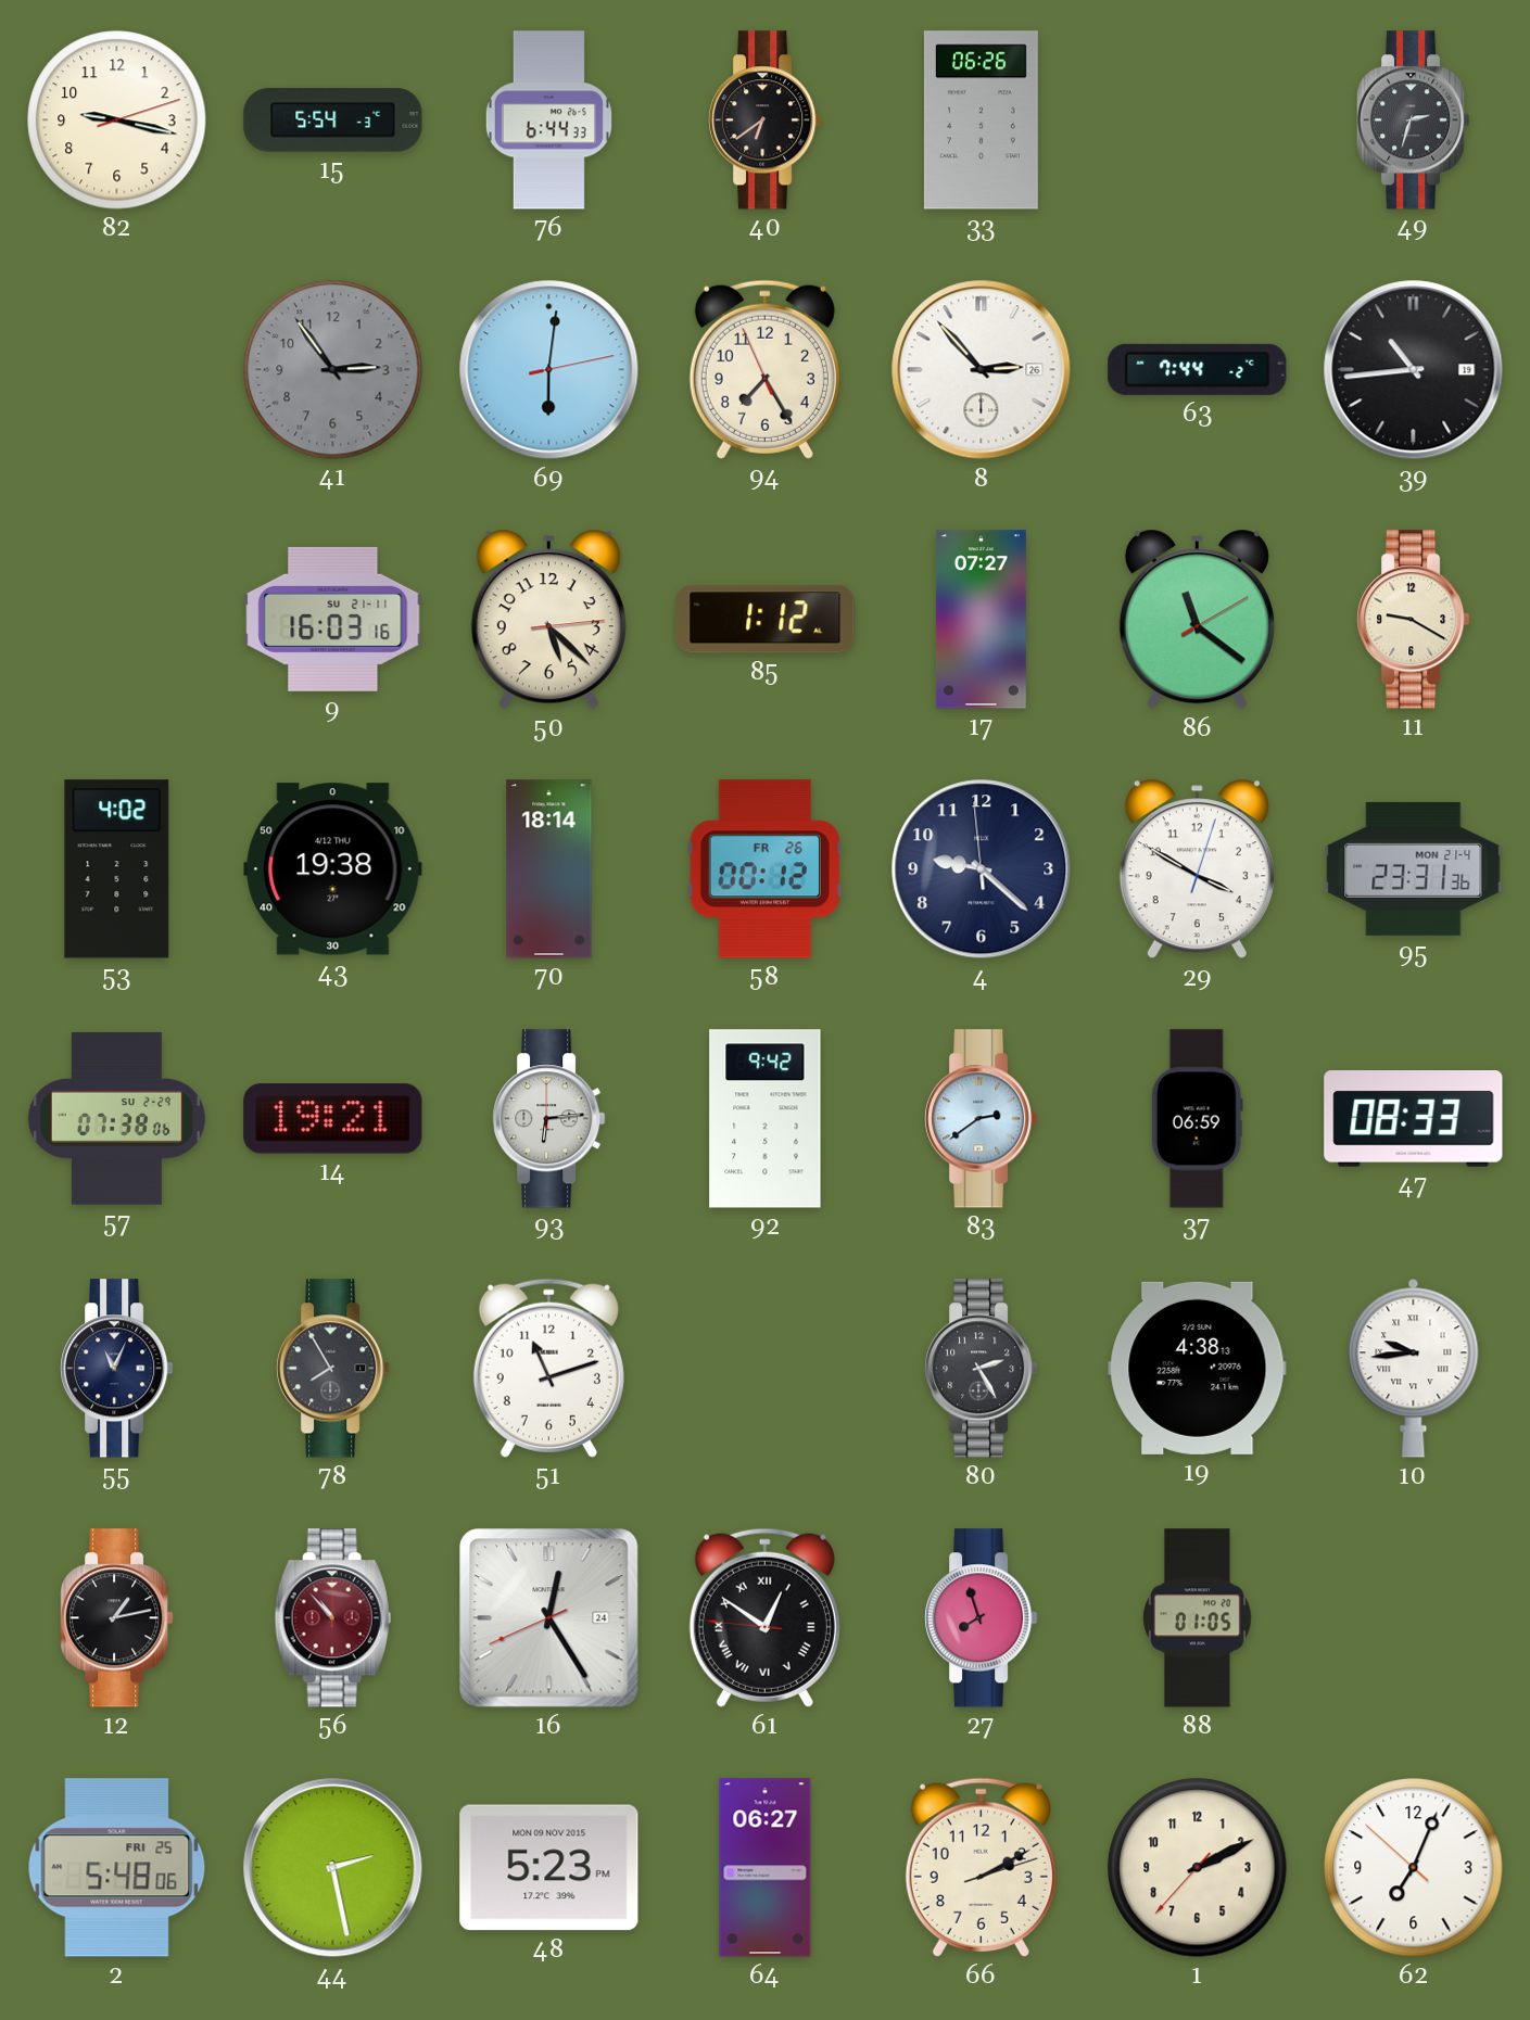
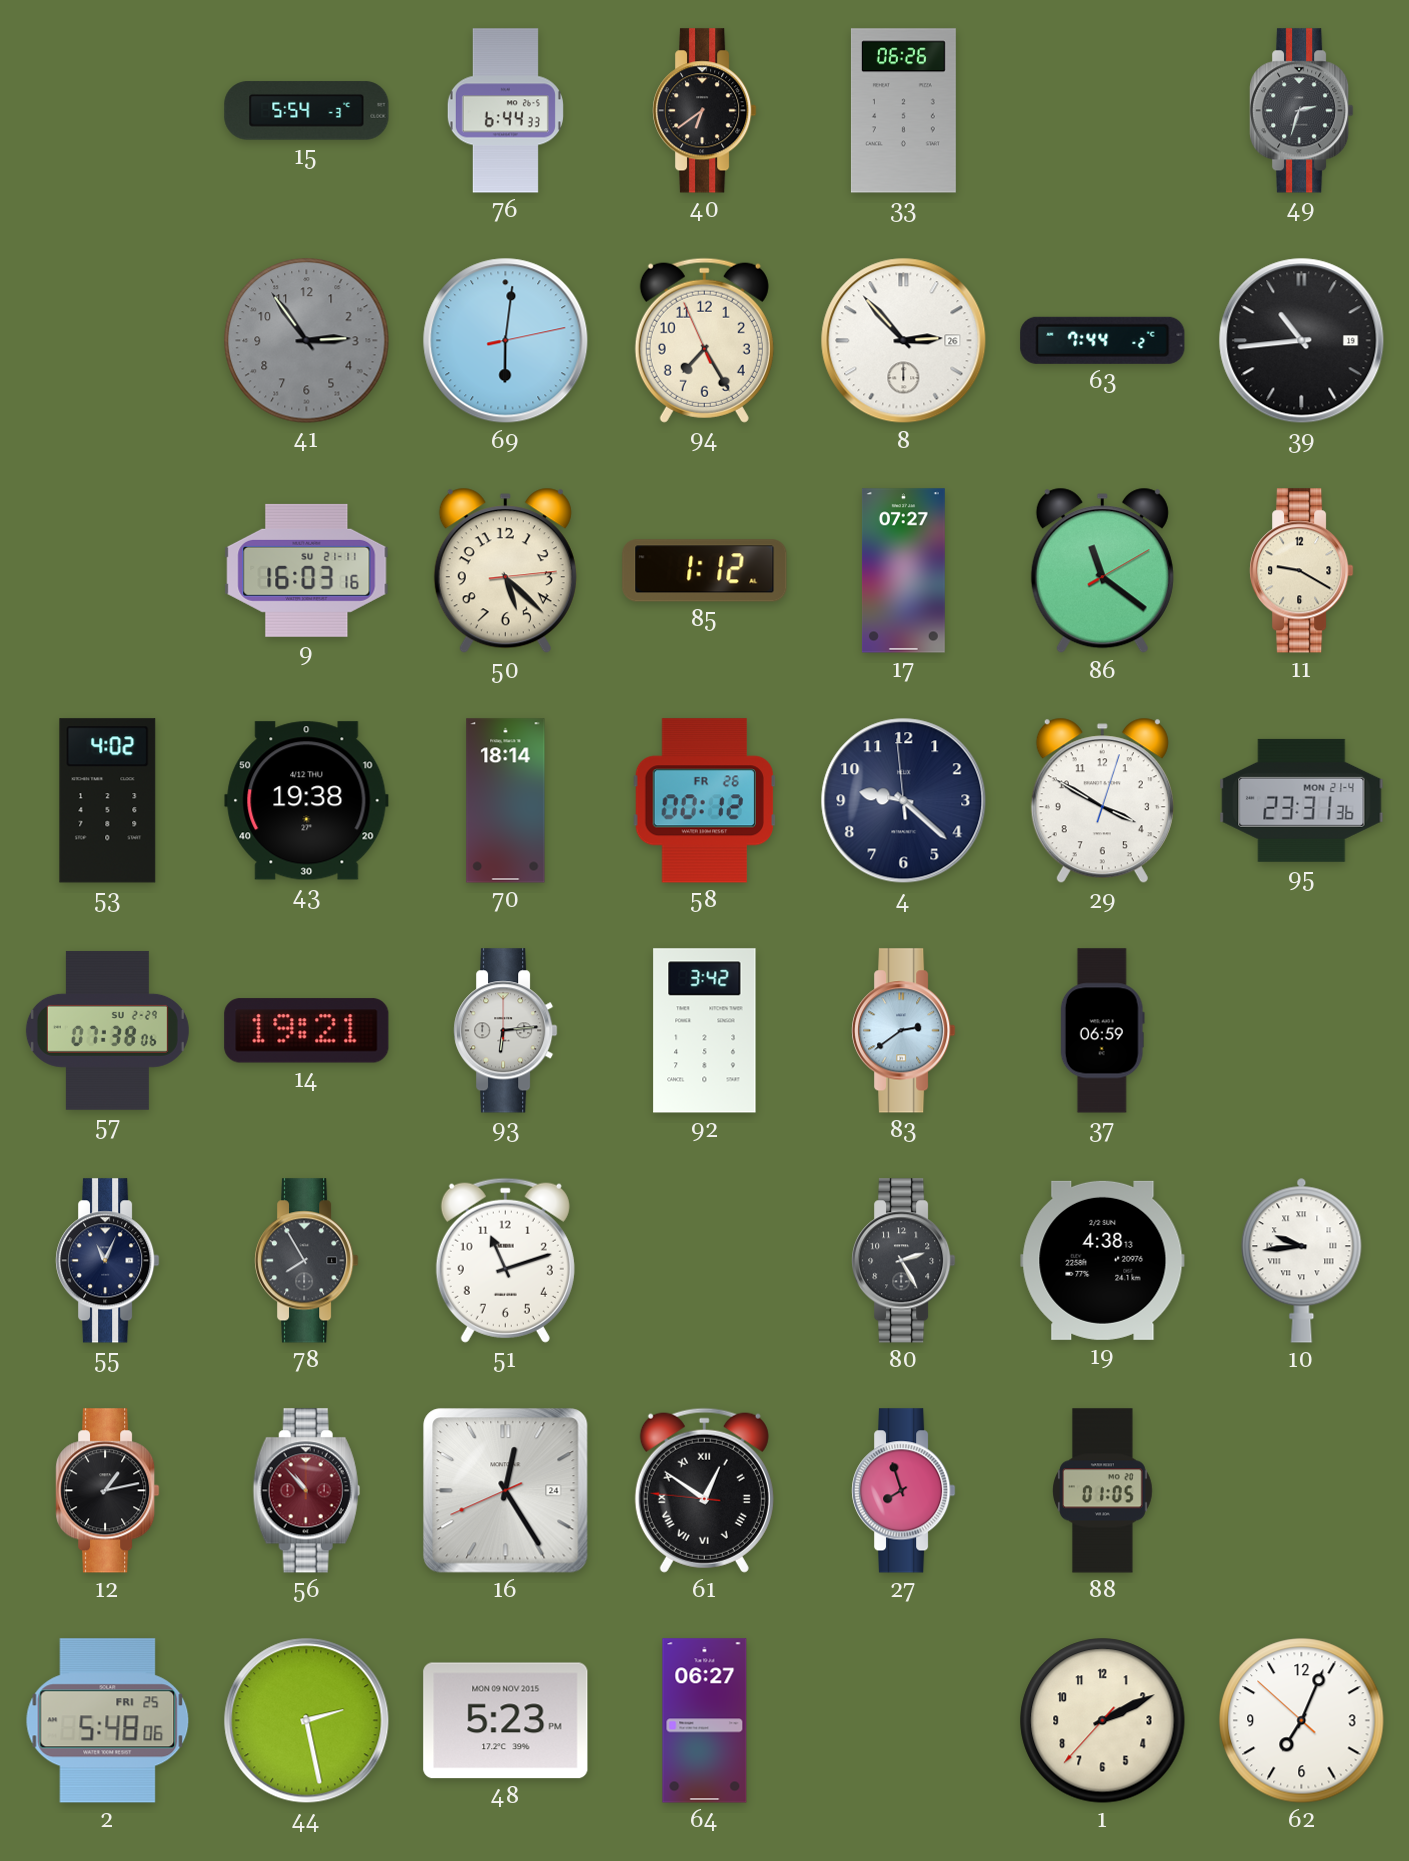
82: 9:17 -> none
92: 9:42 -> 3:42
47: 08:33 -> none
66: 2:10 -> none
